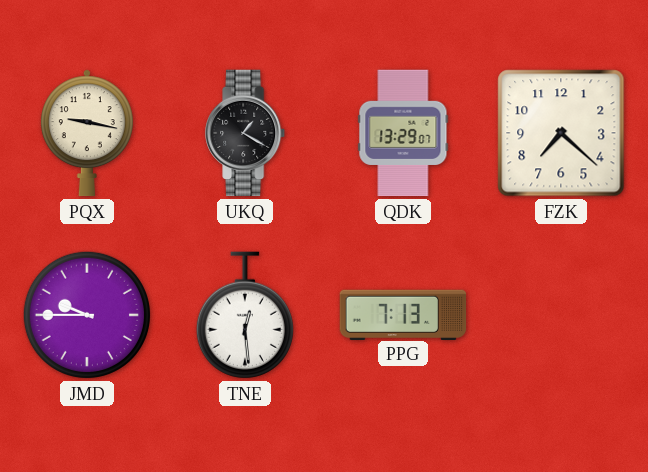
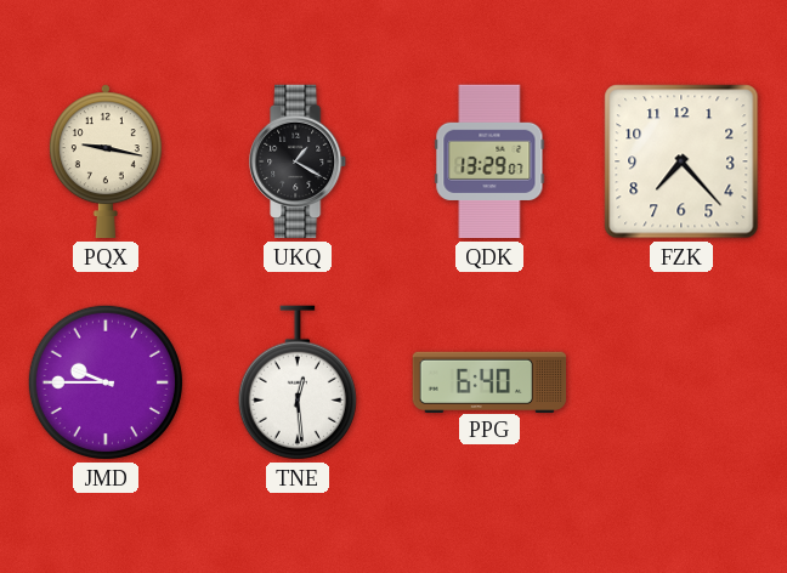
FZK: 7:22 -> 7:23
PPG: 7:13 -> 6:40
